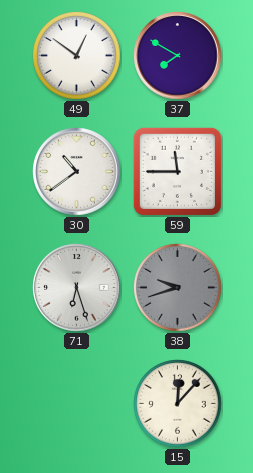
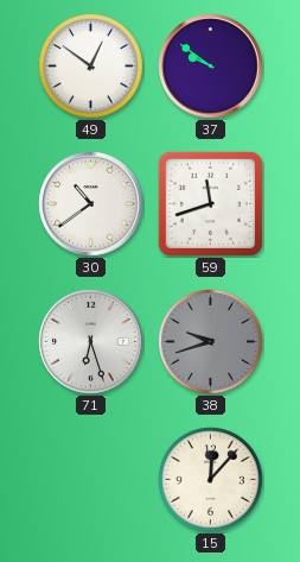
37: 7:50 -> 9:51
59: 11:45 -> 11:42
